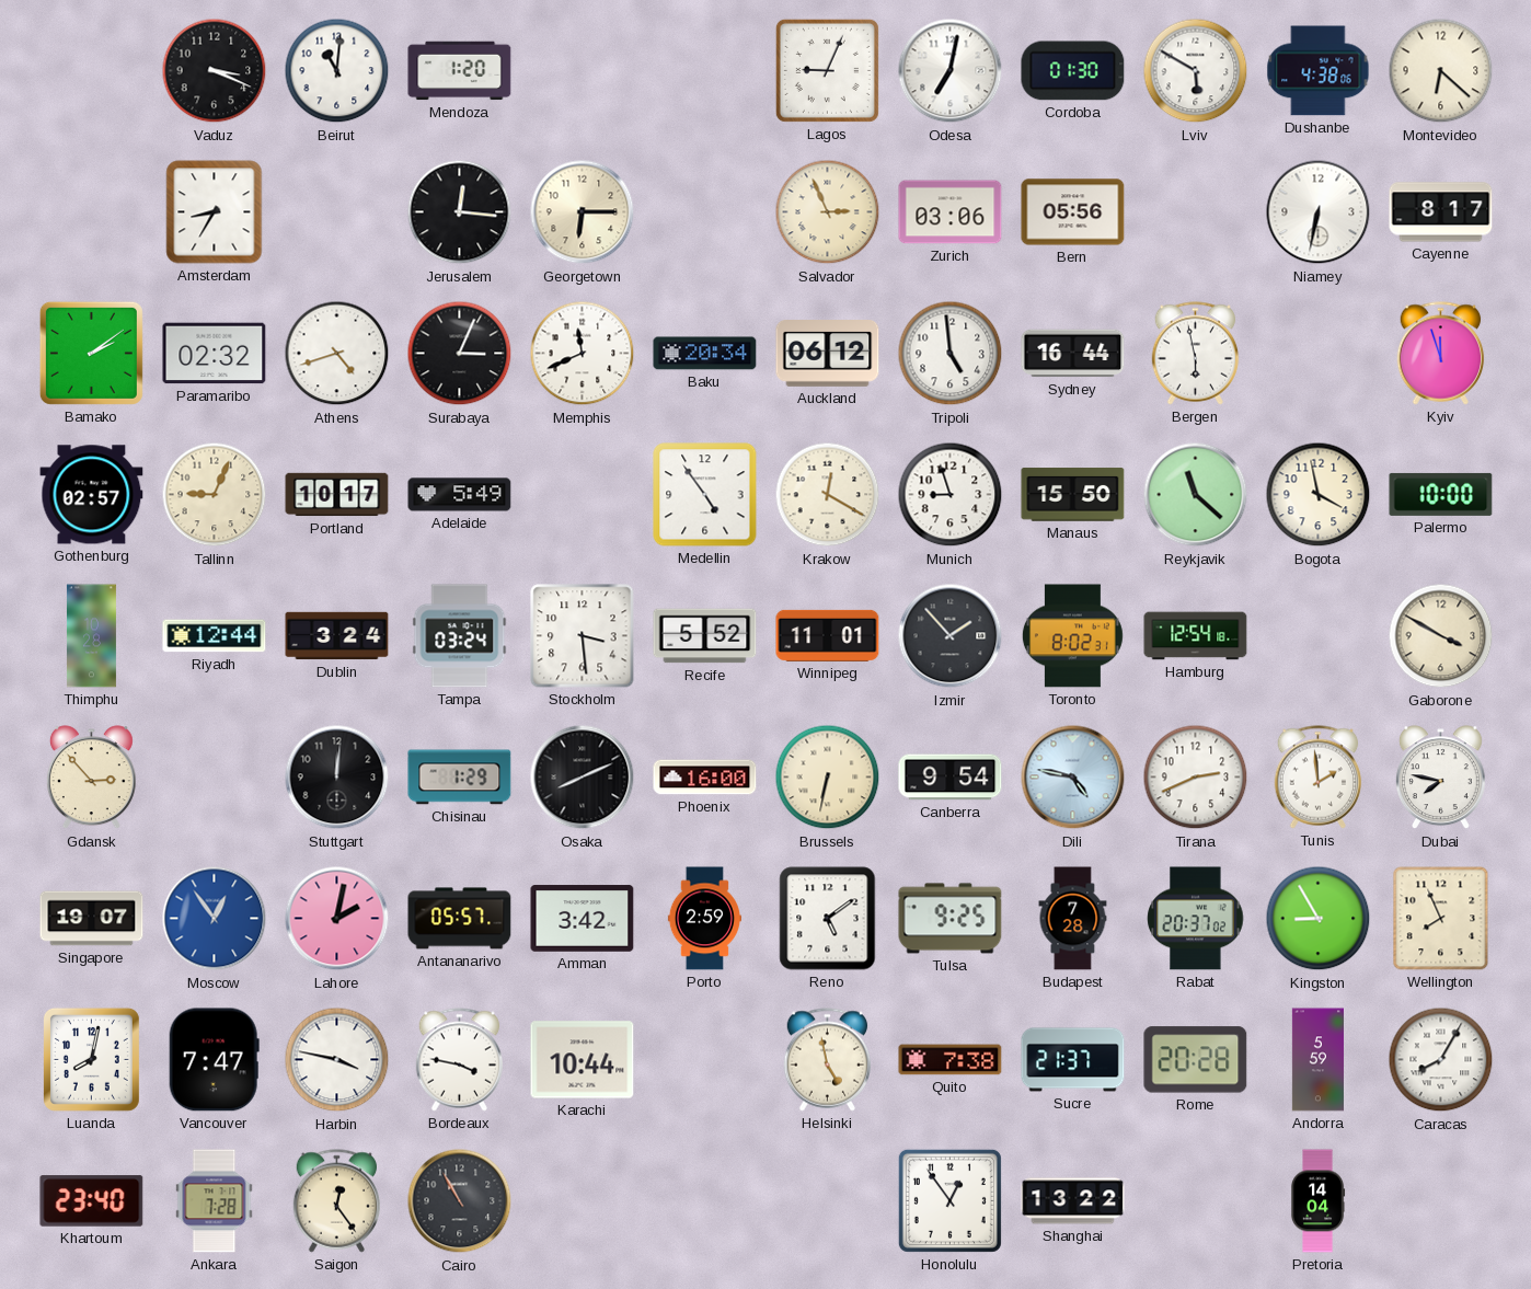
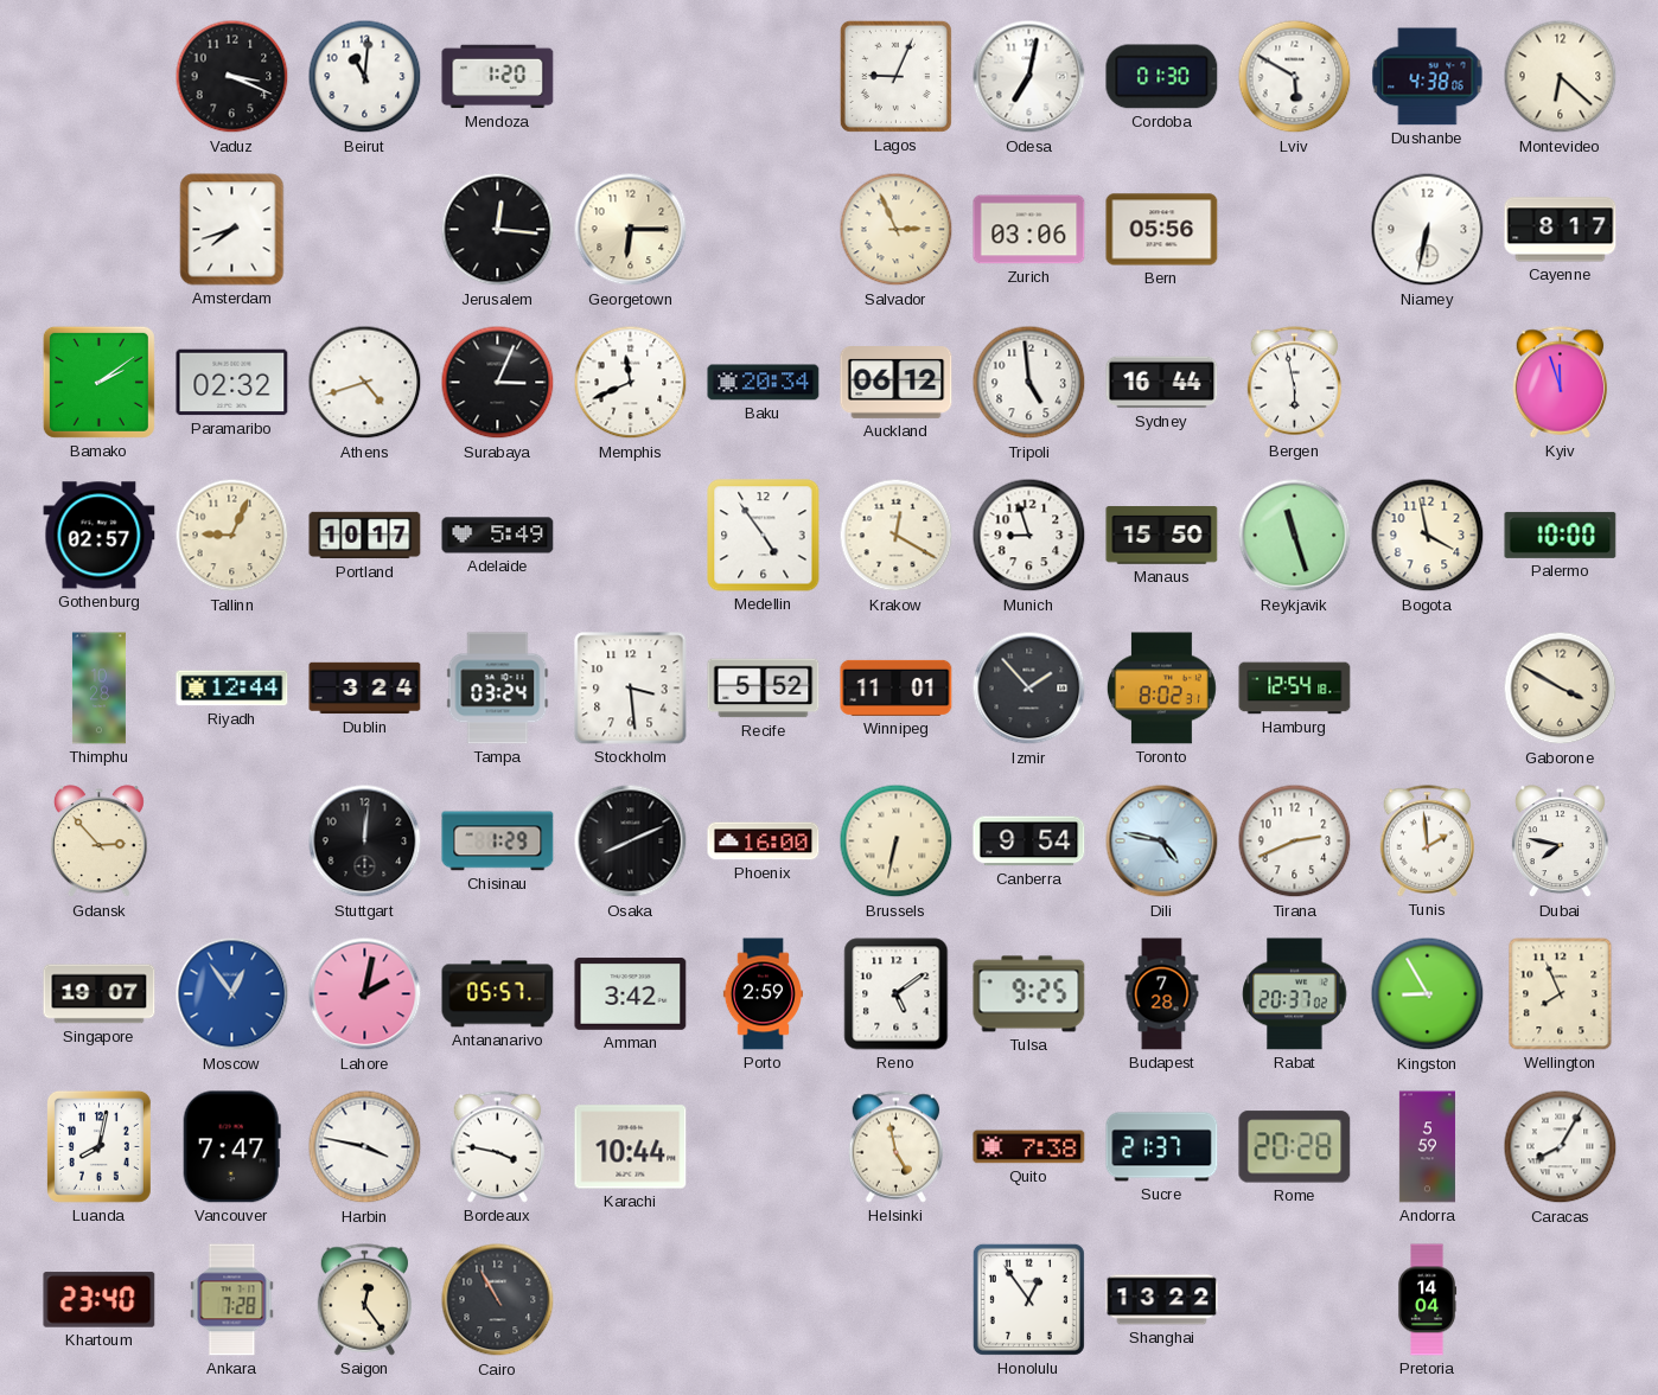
Amsterdam: 8:35 -> 7:42
Reykjavik: 11:22 -> 11:27
